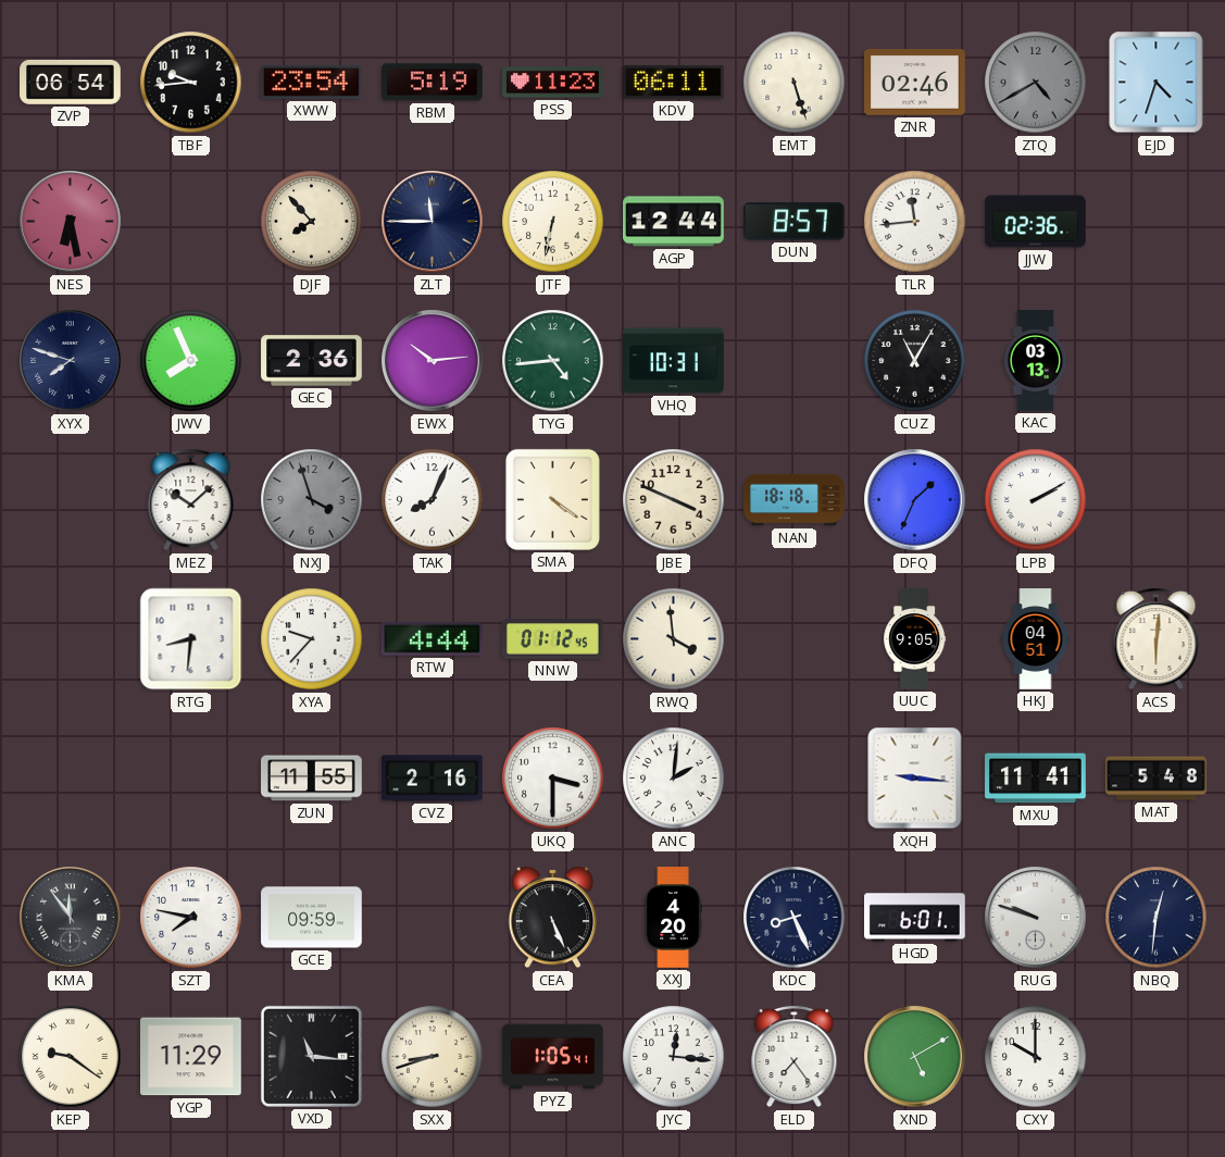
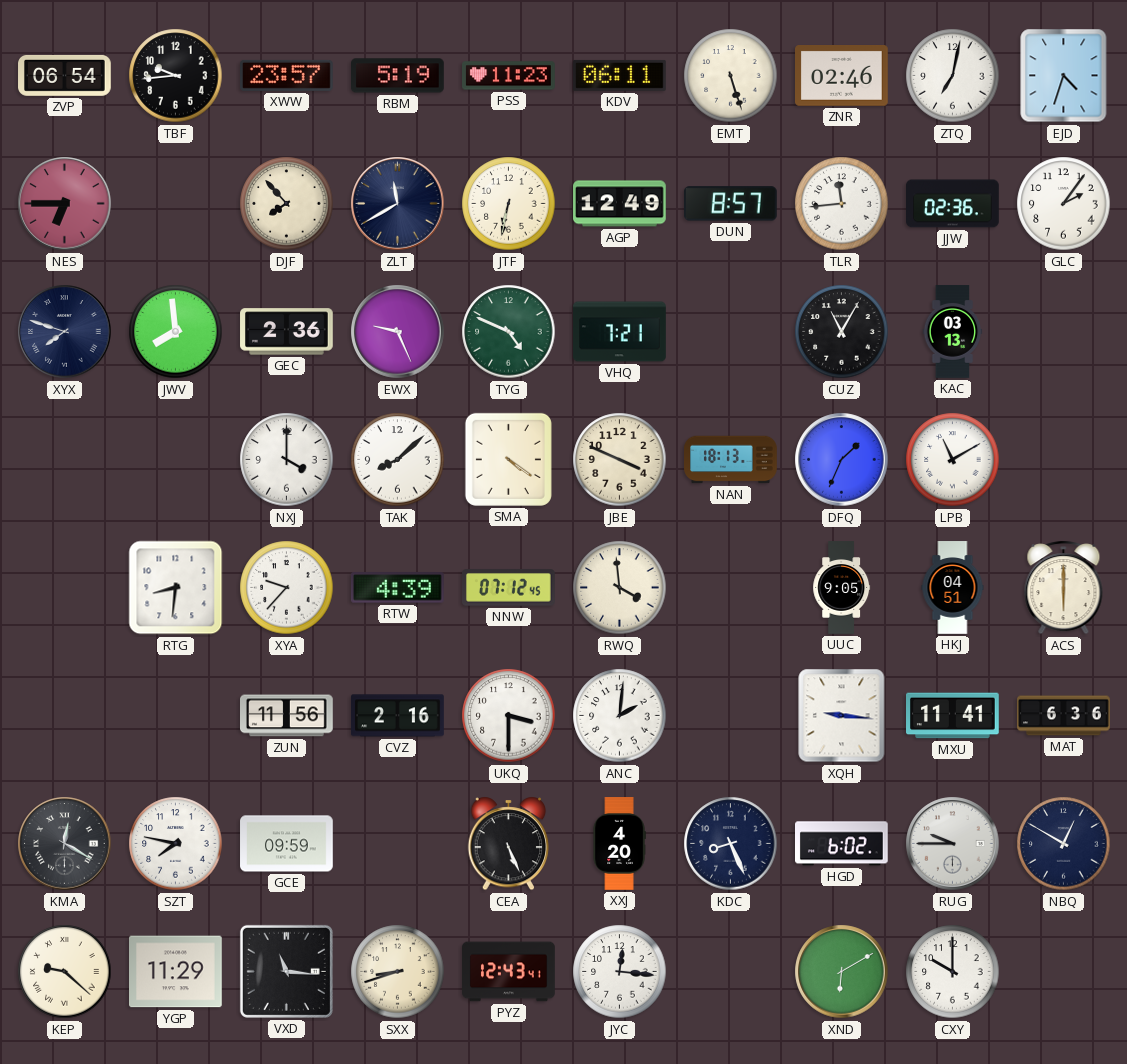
XWW: 23:54 -> 23:57
ZTQ: 4:40 -> 7:02
ZTQ dial: grey -> white
NES: 6:28 -> 6:45
ZLT: 11:45 -> 11:40
AGP: 12:44 -> 12:49
GLC: none -> 2:06
JWV: 7:56 -> 7:59
EWX: 10:14 -> 9:26
TYG: 4:44 -> 4:49
VHQ: 10:31 -> 7:21
MEZ: 10:08 -> none
NXJ: 3:57 -> 4:00
NXJ dial: grey -> white
TAK: 8:04 -> 8:08
NAN: 18:18 -> 18:13
LPB: 2:10 -> 11:10
RTW: 4:44 -> 4:39
NNW: 01:12 -> 07:12
ACS: 6:01 -> 6:00
ZUN: 11:55 -> 11:56
MAT: 5:48 -> 6:36
KMA: 11:54 -> 12:20
HGD: 6:01 -> 6:02
RUG: 9:48 -> 9:45
NBQ: 12:31 -> 12:50
KEP: 9:21 -> 9:22
PYZ: 1:05 -> 12:43
ELD: 7:24 -> none
XND: 5:10 -> 6:10
